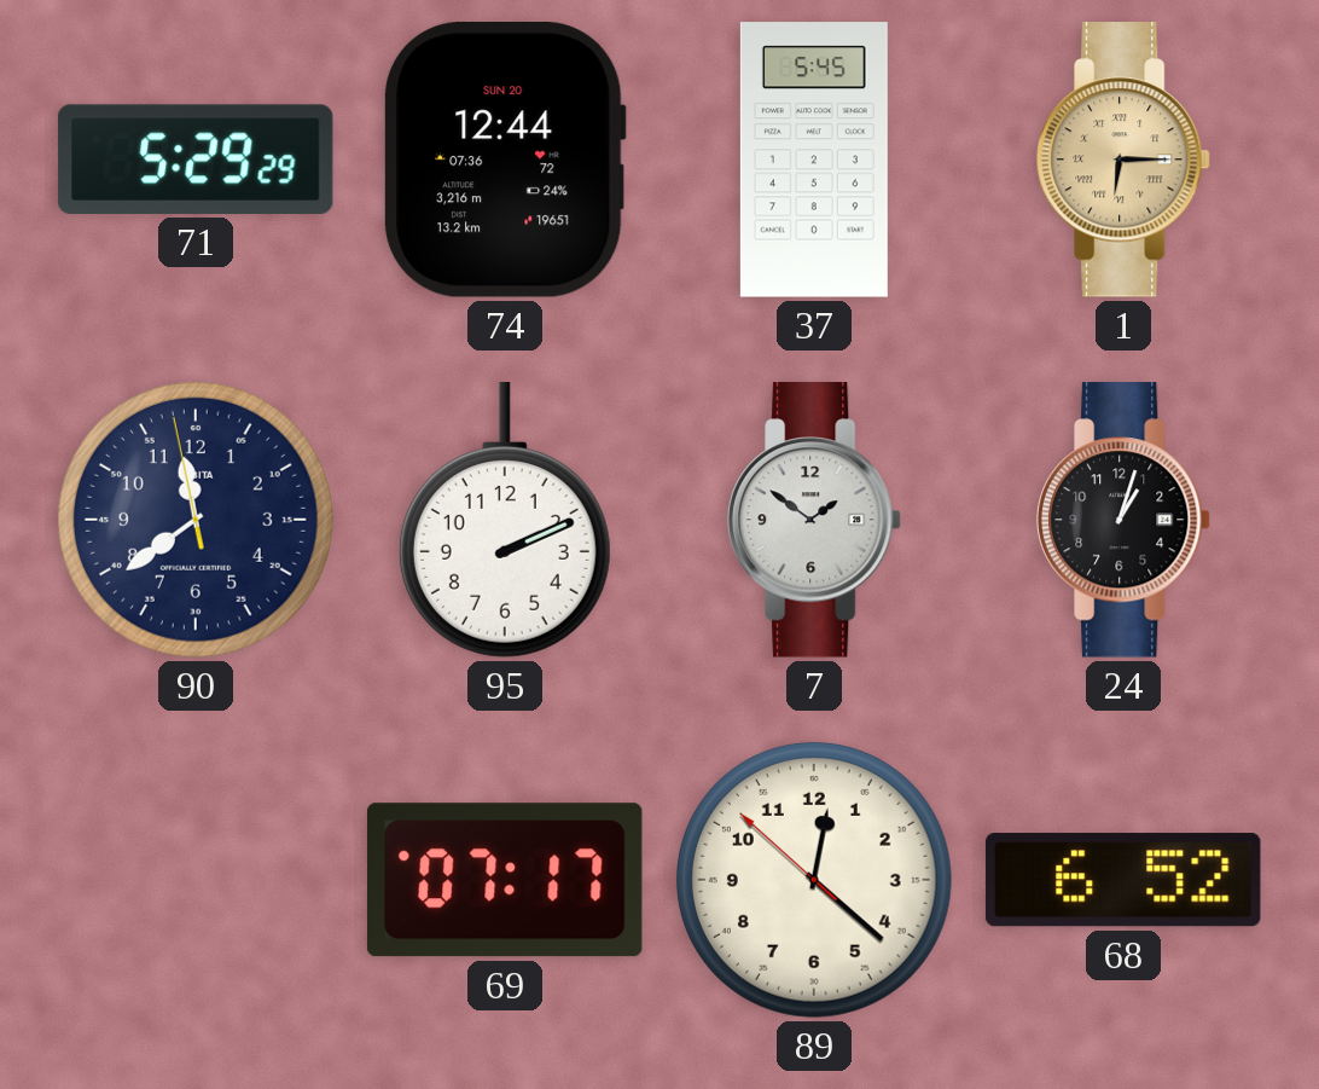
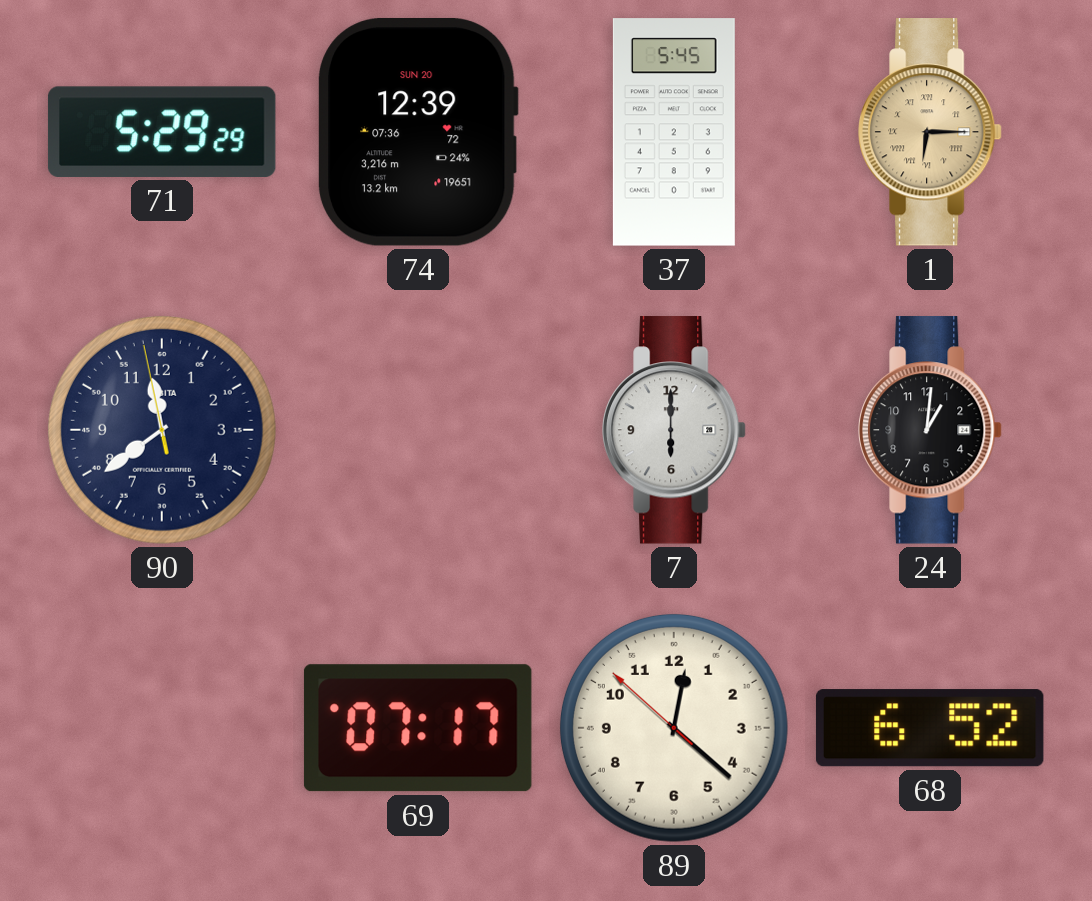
74: 12:44 -> 12:39
95: 2:11 -> none
7: 1:51 -> 6:00
24: 1:03 -> 1:01
